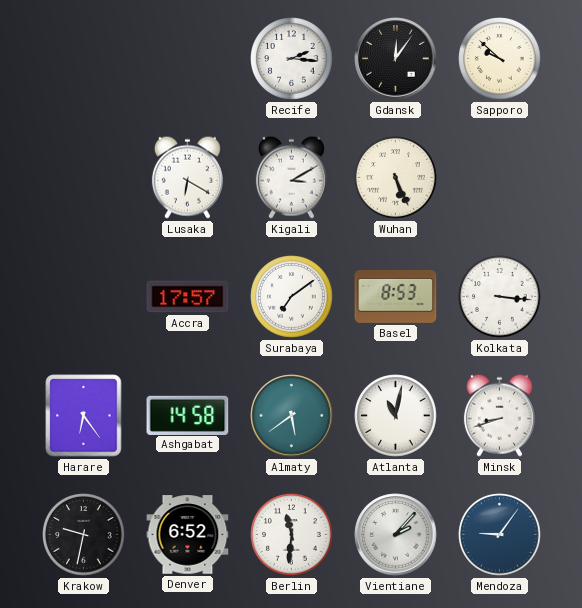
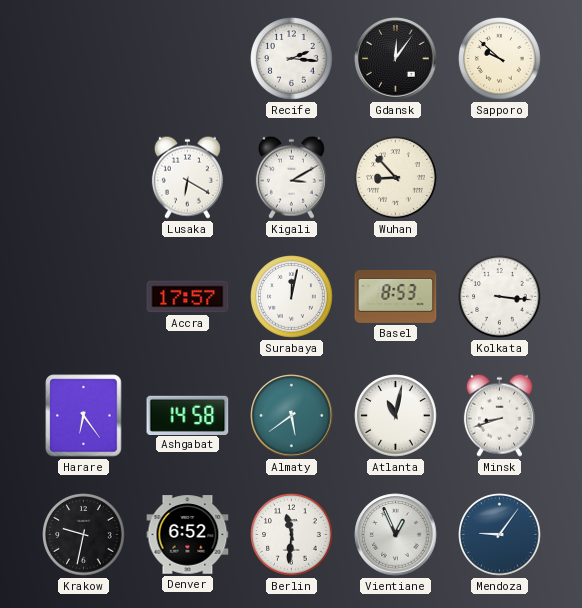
Wuhan: 5:26 -> 8:53
Surabaya: 7:09 -> 12:02
Vientiane: 2:07 -> 12:56
